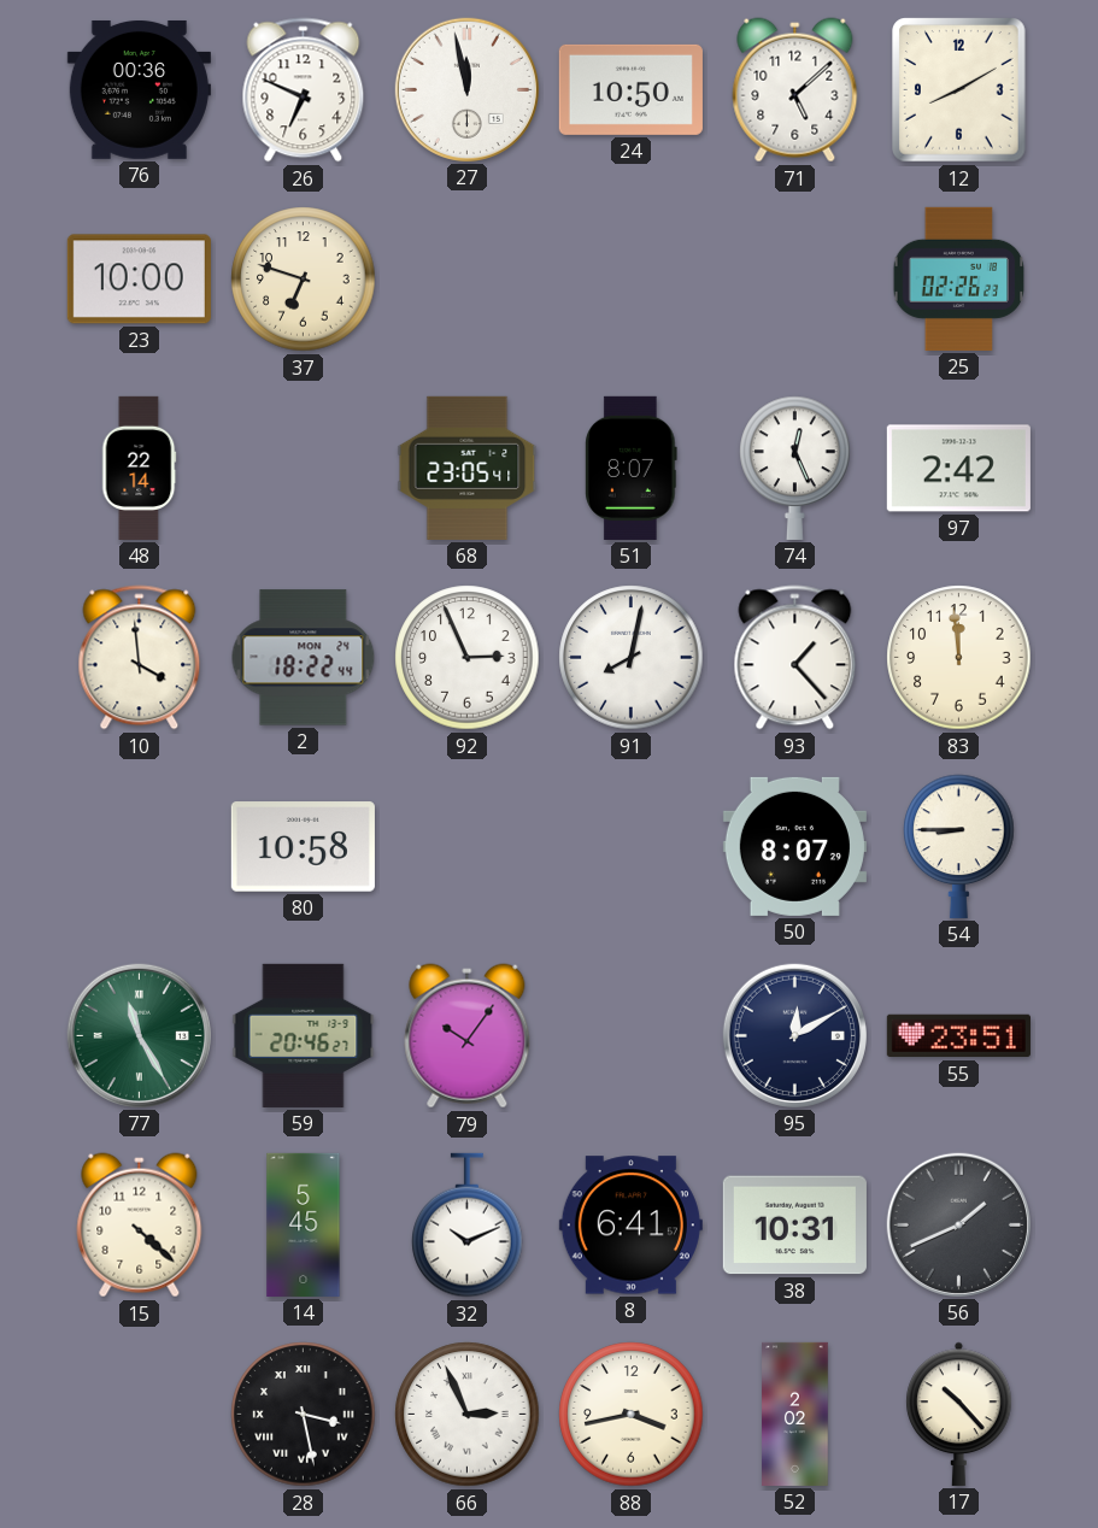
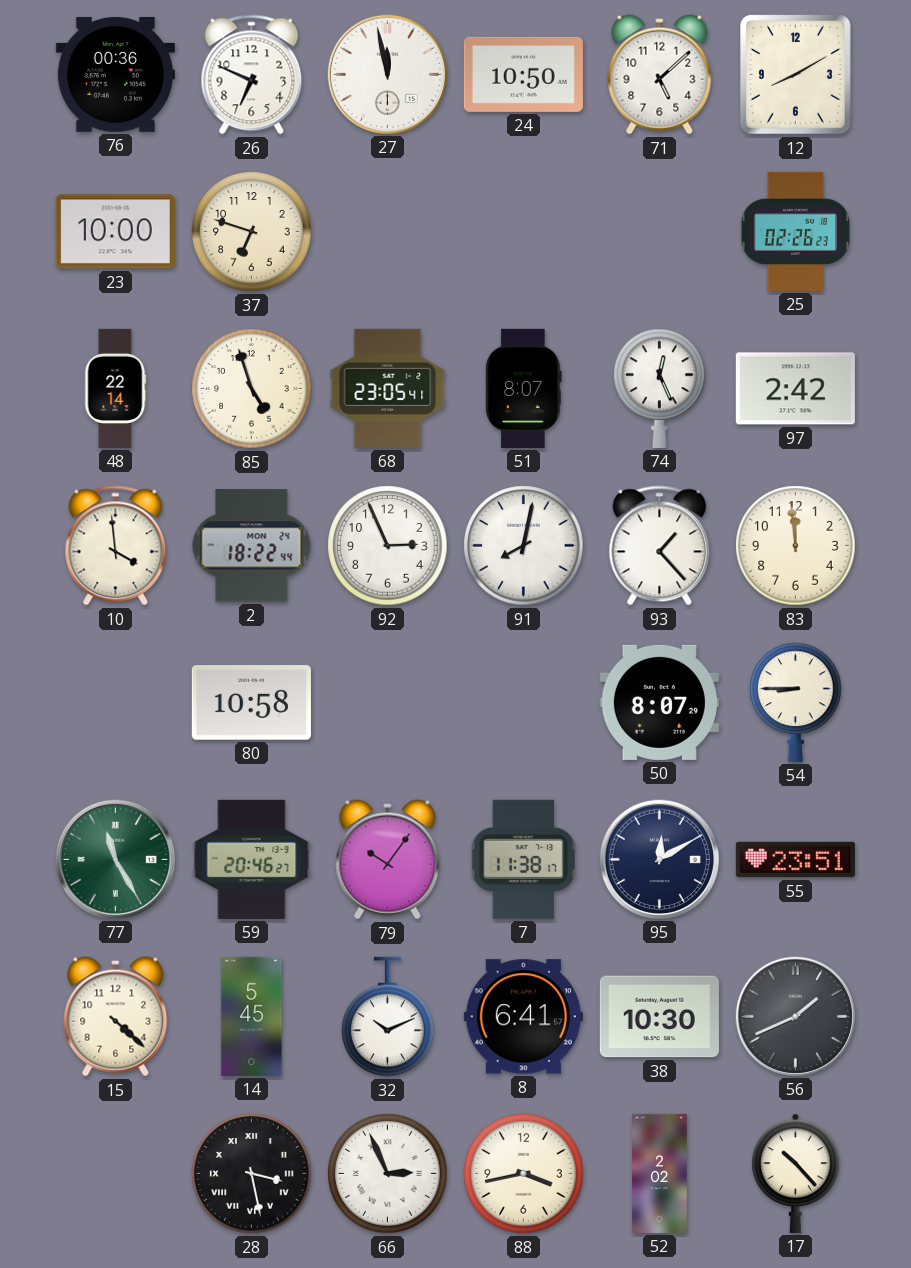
85: none -> 4:57
7: none -> 11:38
38: 10:31 -> 10:30
